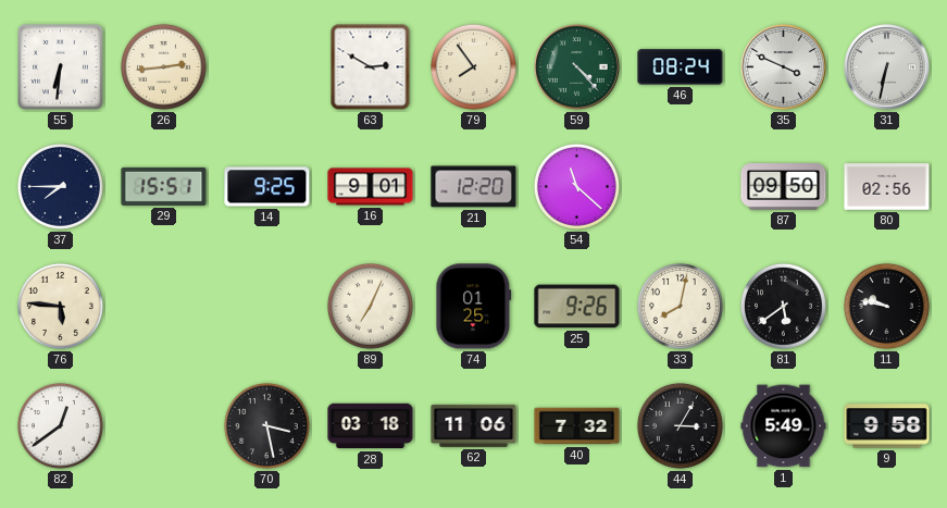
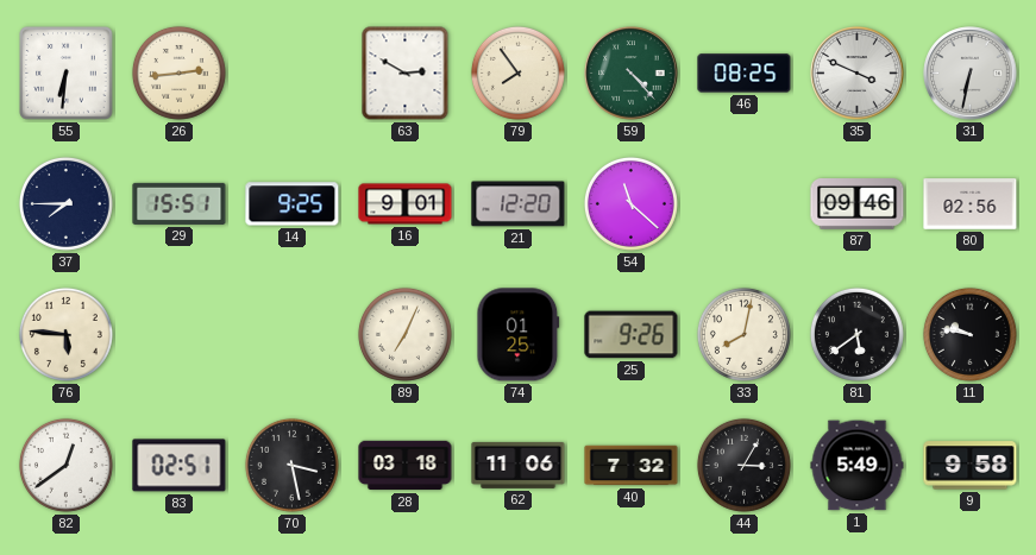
46: 08:24 -> 08:25
87: 09:50 -> 09:46
83: none -> 02:51
